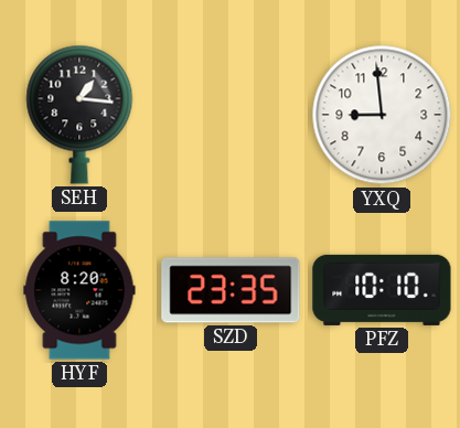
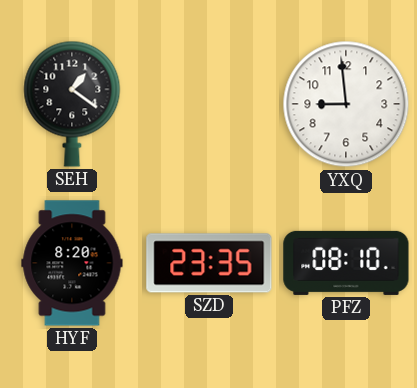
SEH: 1:16 -> 1:21
PFZ: 10:10 -> 08:10
